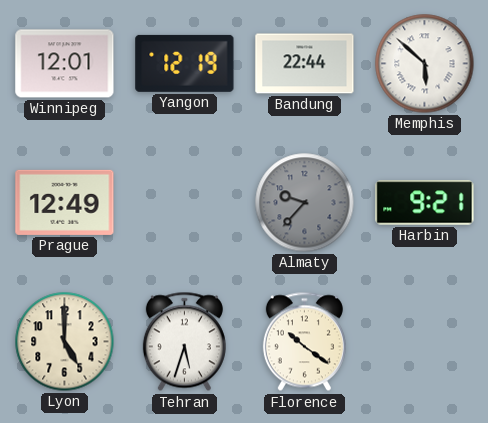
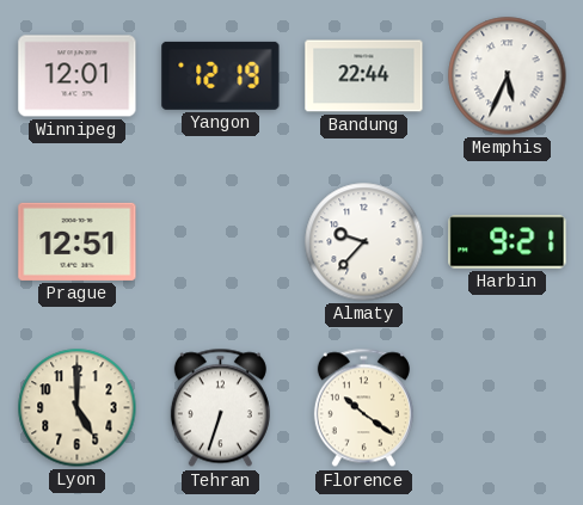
Memphis: 5:52 -> 5:34
Prague: 12:49 -> 12:51
Almaty dial: grey -> white
Tehran: 5:33 -> 6:33
